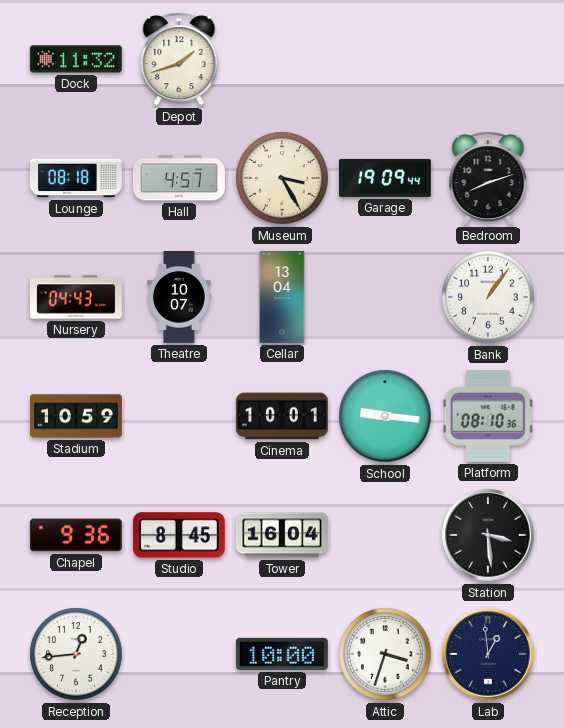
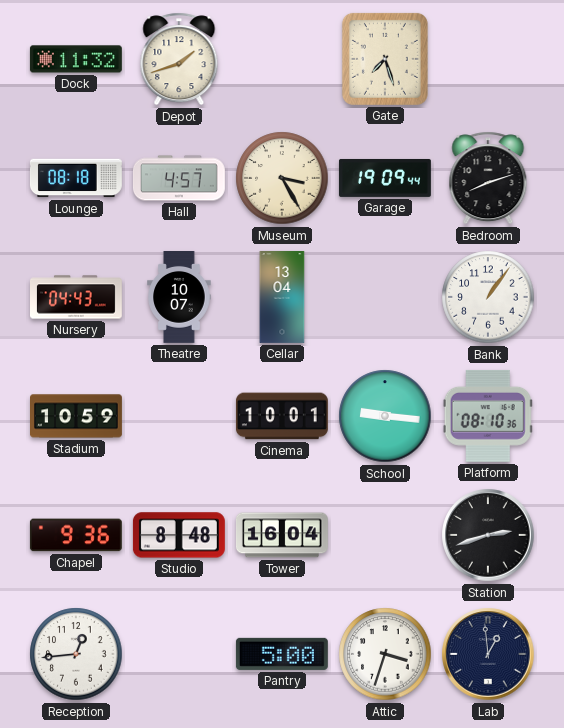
Gate: none -> 7:27
Studio: 8:45 -> 8:48
Station: 3:29 -> 2:42
Pantry: 10:00 -> 5:00
